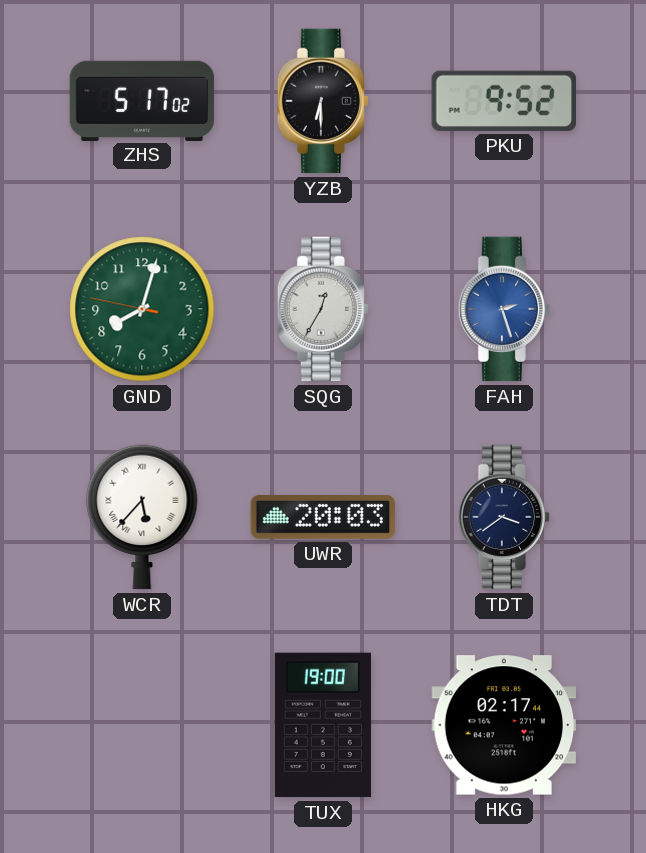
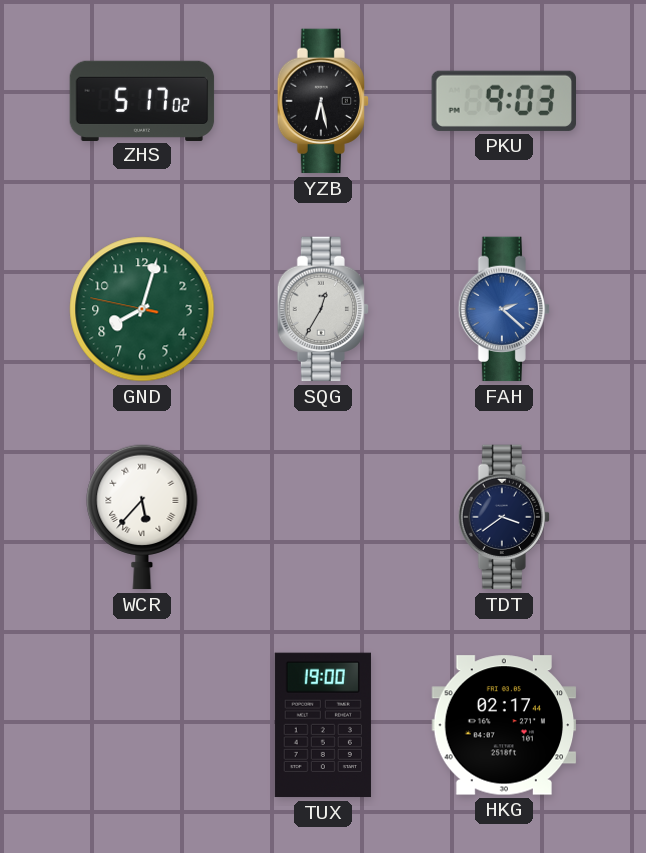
YZB: 6:30 -> 6:28
PKU: 9:52 -> 9:03
FAH: 2:27 -> 2:22
UWR: 20:03 -> none
